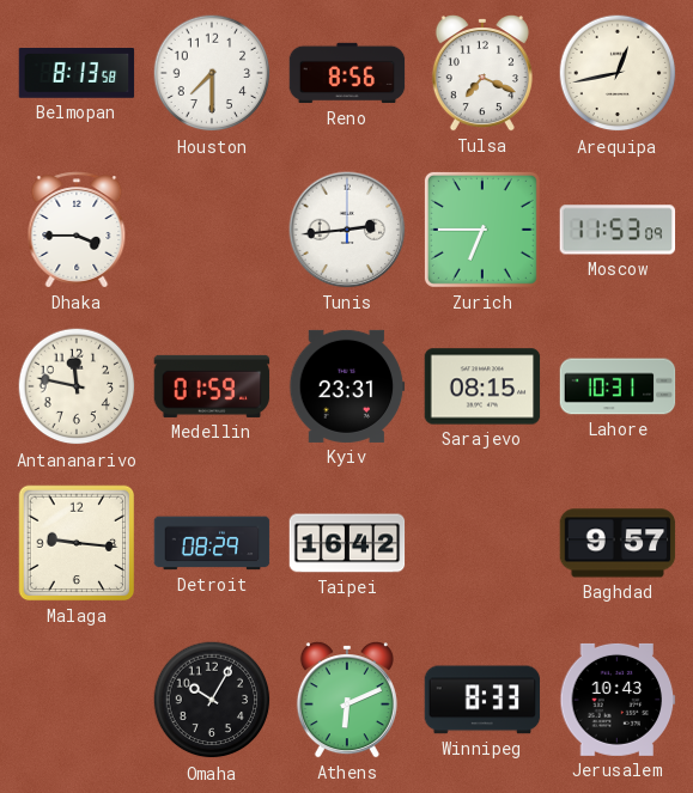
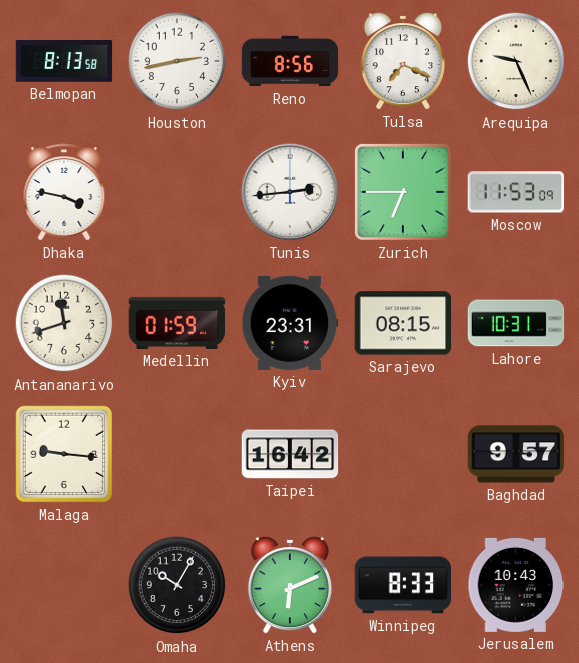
Houston: 7:30 -> 2:43
Arequipa: 12:43 -> 9:26
Dhaka: 3:45 -> 3:47
Antananarivo: 11:47 -> 11:42
Detroit: 08:29 -> none
